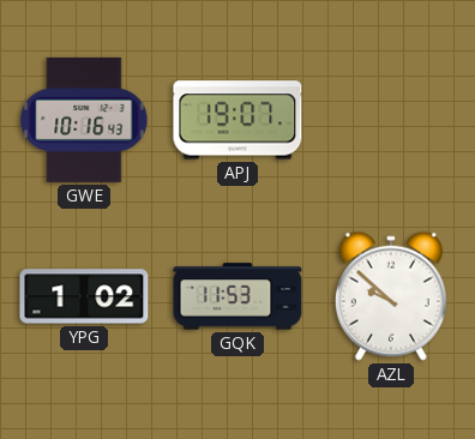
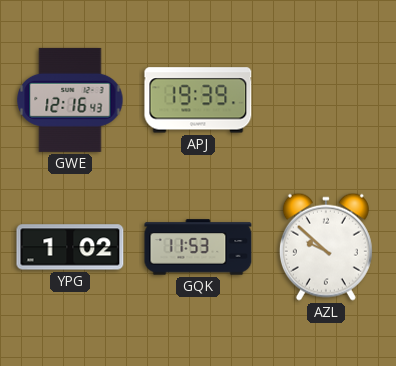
GWE: 10:16 -> 12:16
APJ: 19:07 -> 19:39
